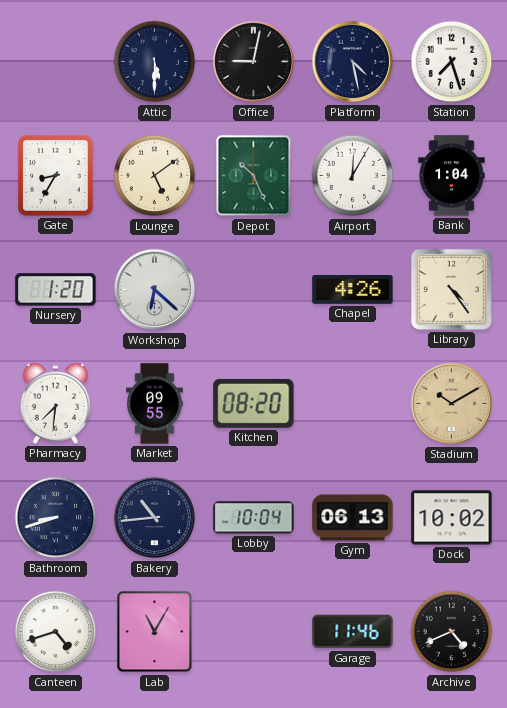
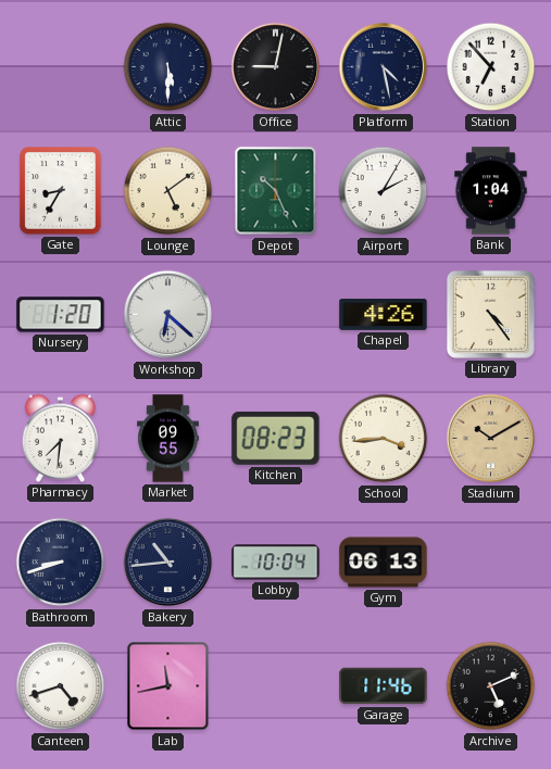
Station: 7:27 -> 6:53
Airport: 12:05 -> 2:05
Kitchen: 08:20 -> 08:23
School: none -> 3:44
Dock: 10:02 -> none
Lab: 11:05 -> 11:43
Archive: 4:41 -> 5:11
